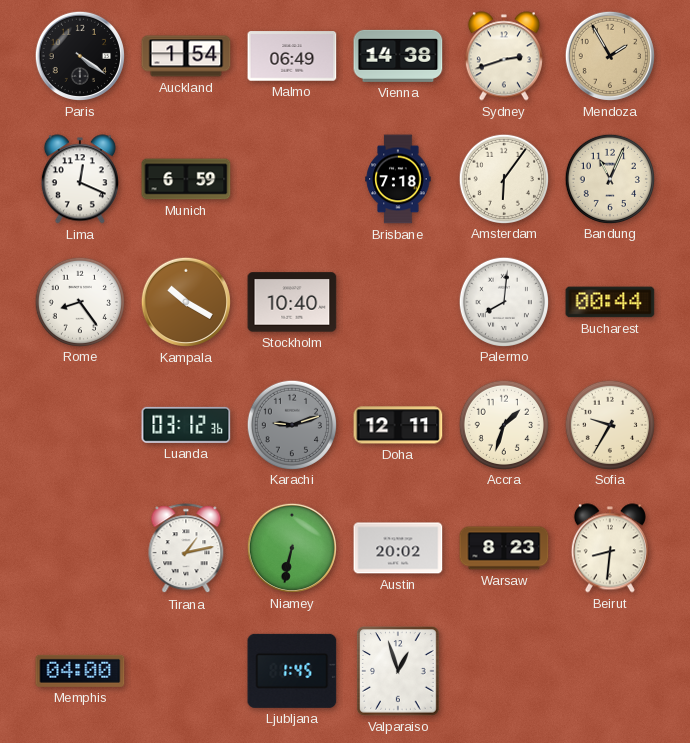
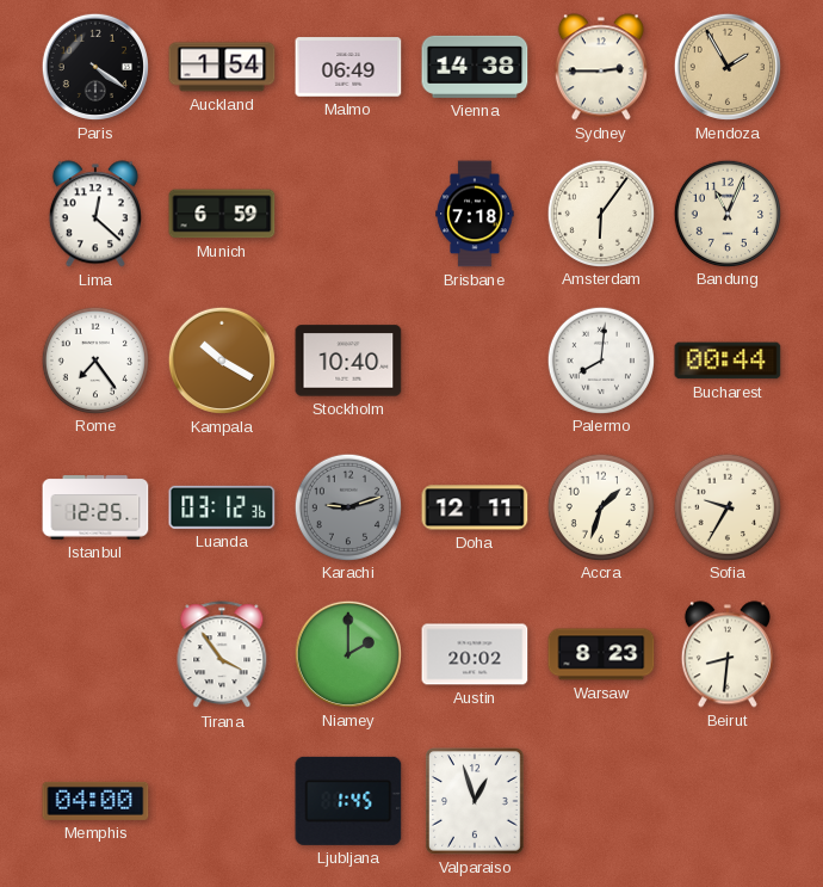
Sydney: 2:42 -> 2:45
Lima: 12:19 -> 12:22
Rome: 8:24 -> 7:24
Istanbul: none -> 12:25
Tirana: 1:13 -> 3:54
Niamey: 6:32 -> 2:00
